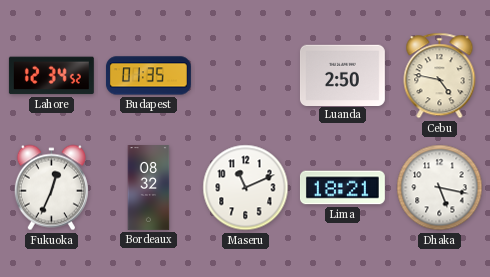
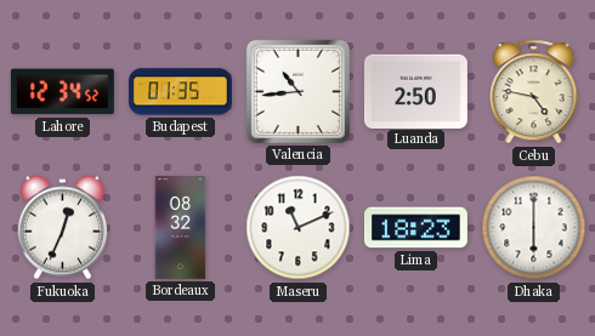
Valencia: none -> 10:44
Lima: 18:21 -> 18:23
Dhaka: 5:17 -> 6:00
